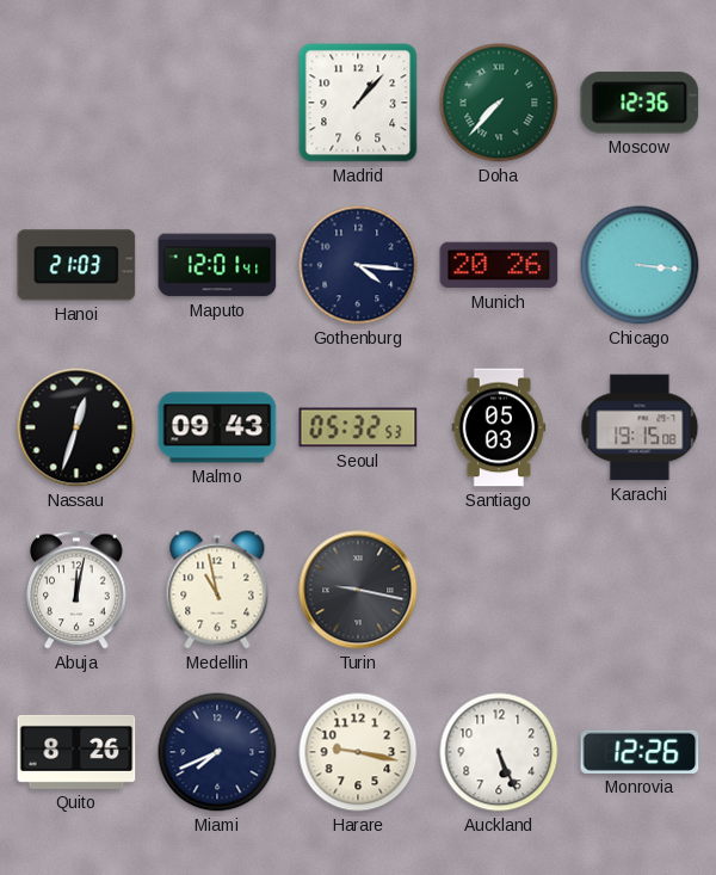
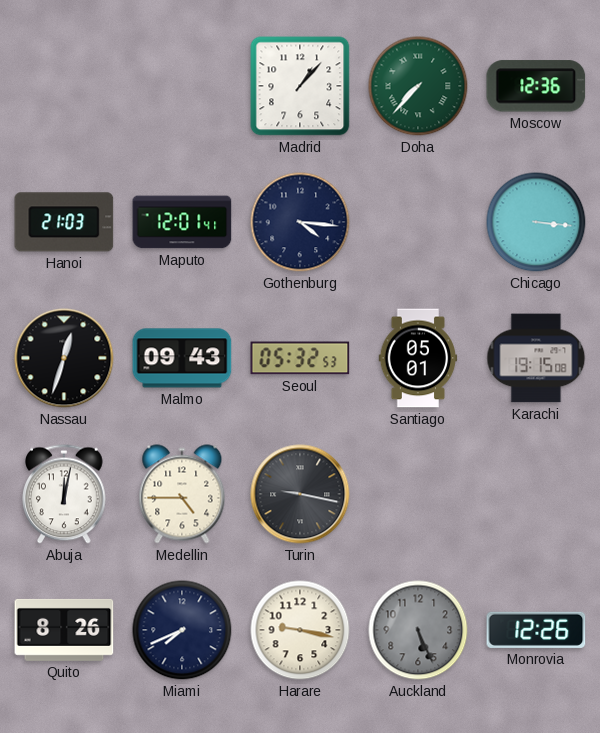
Munich: 20:26 -> none
Santiago: 05:03 -> 05:01
Medellin: 10:58 -> 4:45
Auckland dial: white -> grey
